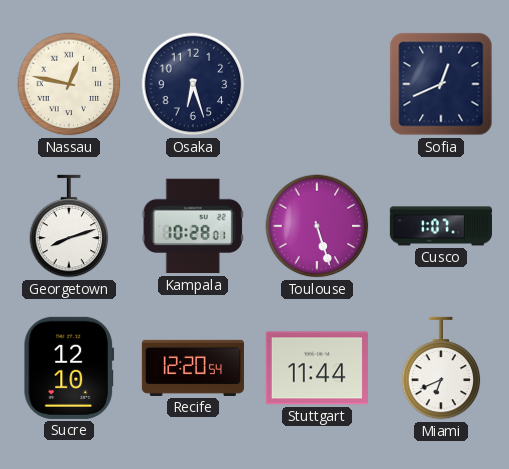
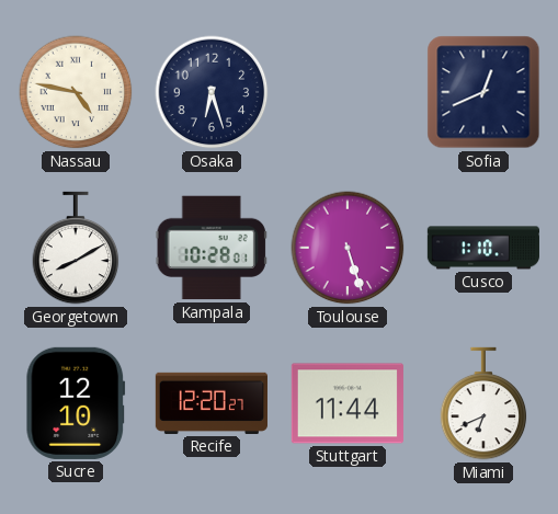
Nassau: 12:47 -> 4:47
Georgetown: 8:12 -> 8:10
Cusco: 1:07 -> 1:10
Recife: 12:20:54 -> 12:20:27
